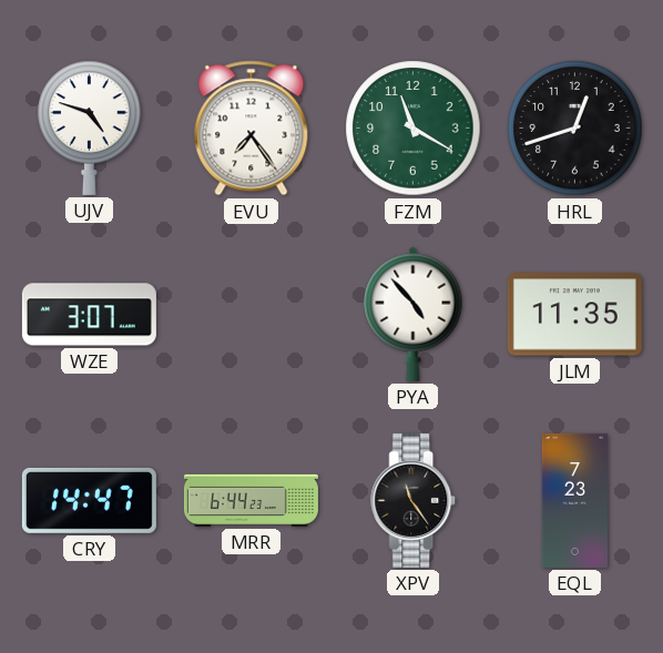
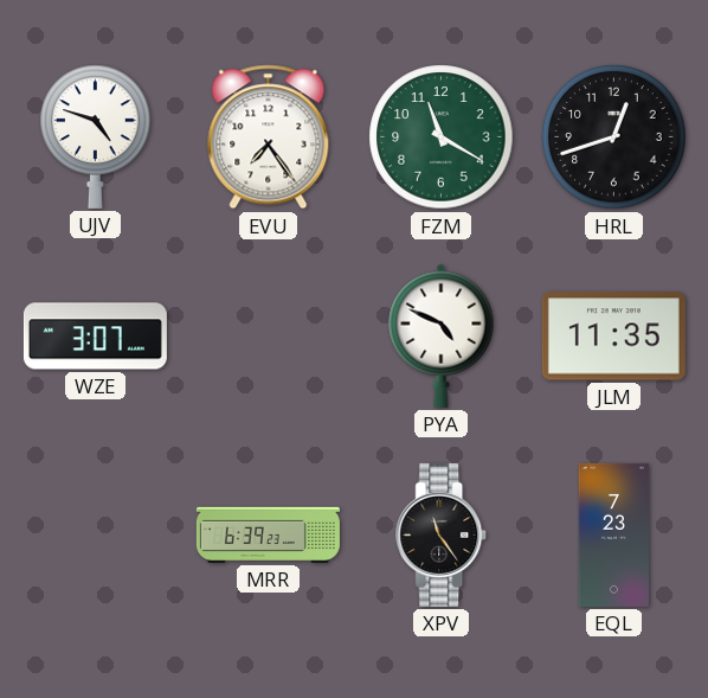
PYA: 4:53 -> 4:49
CRY: 14:47 -> none
MRR: 6:44 -> 6:39
